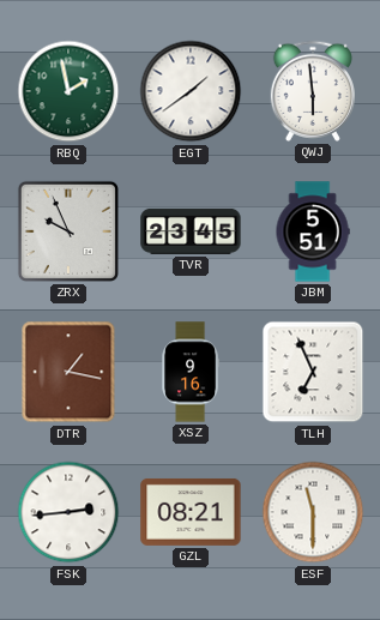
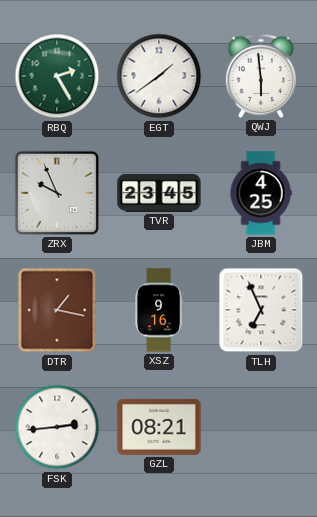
RBQ: 1:58 -> 2:25
JBM: 5:51 -> 4:25
ESF: 11:30 -> none
